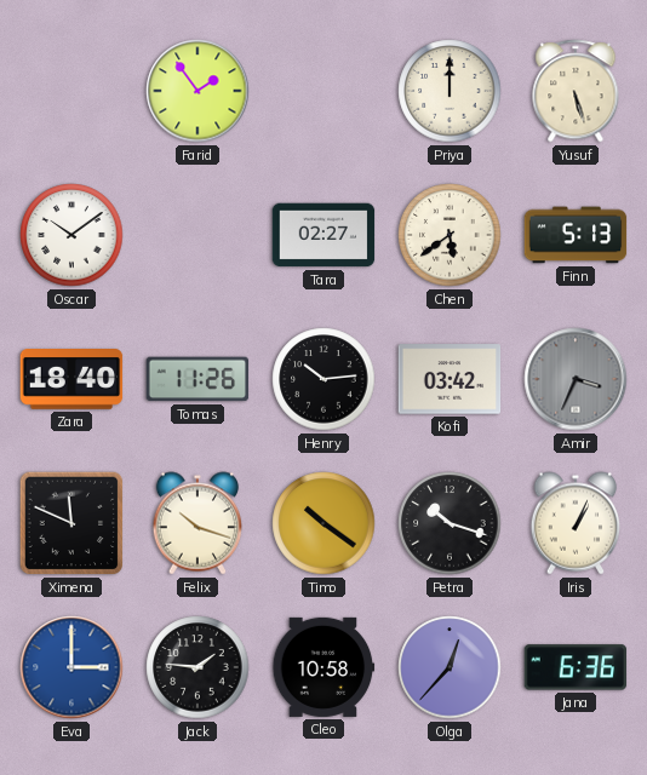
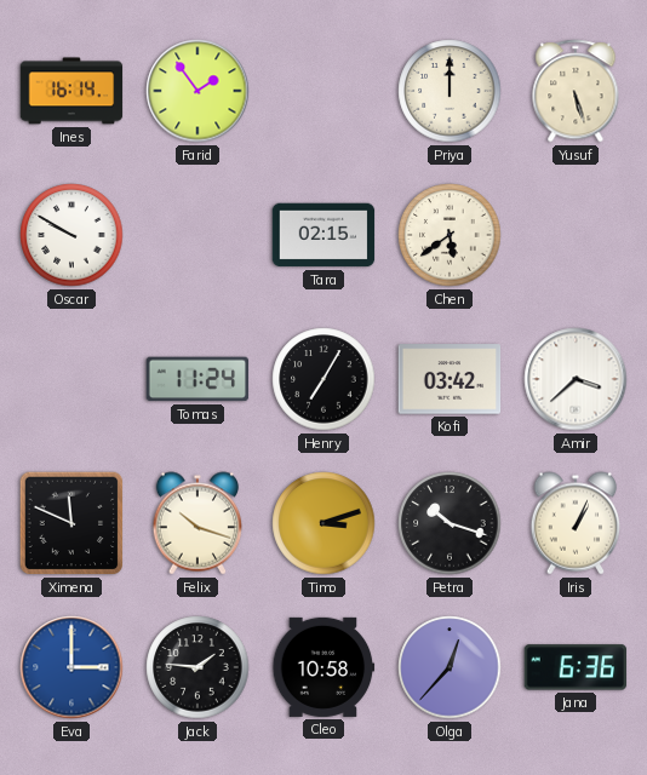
Ines: none -> 16:14
Oscar: 10:09 -> 9:50
Tara: 02:27 -> 02:15
Finn: 5:13 -> none
Zara: 18:40 -> none
Tomas: 11:26 -> 11:24
Henry: 10:14 -> 7:05
Amir: 3:34 -> 3:38
Amir dial: grey -> white
Timo: 10:21 -> 3:12
